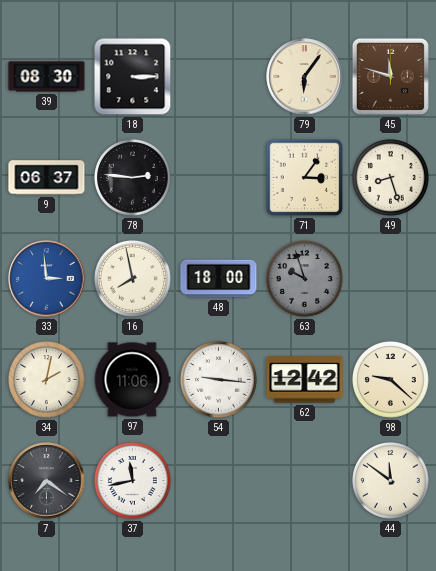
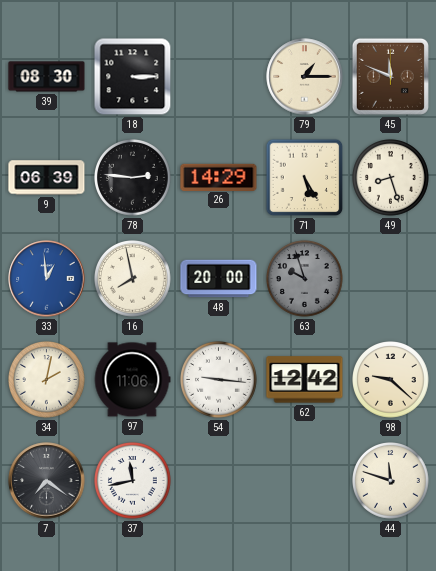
79: 6:06 -> 1:15
45: 11:48 -> 11:49
9: 06:37 -> 06:39
26: none -> 14:29
71: 3:06 -> 5:25
33: 2:59 -> 12:59
48: 18:00 -> 20:00
44: 11:51 -> 11:48
